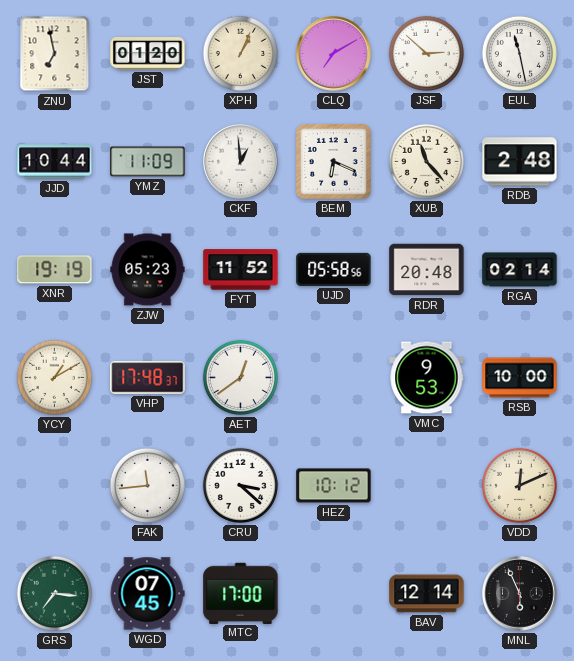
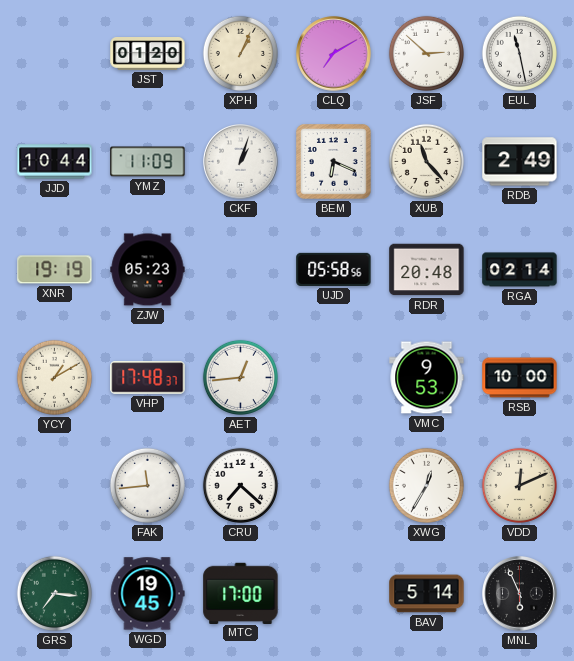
ZNU: 6:58 -> none
CKF: 12:59 -> 1:03
RDB: 2:48 -> 2:49
FYT: 11:52 -> none
AET: 12:39 -> 12:44
CRU: 3:22 -> 7:22
HEZ: 10:12 -> none
XWG: none -> 12:35
WGD: 07:45 -> 19:45
BAV: 12:14 -> 5:14
